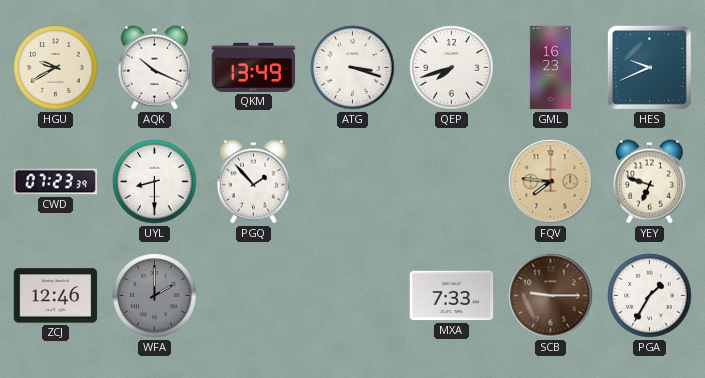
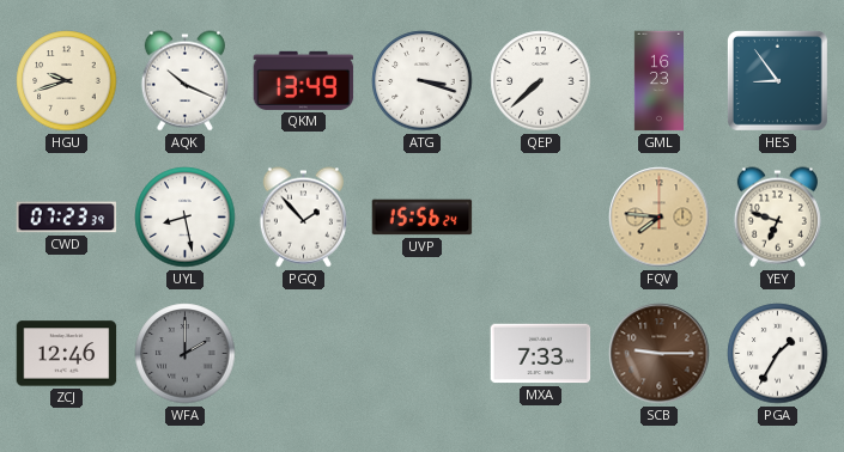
HGU: 9:40 -> 9:42
QEP: 7:42 -> 7:38
HES: 9:41 -> 8:54
UYL: 8:30 -> 8:28
UVP: none -> 15:56
